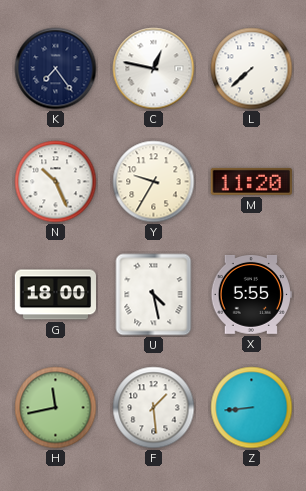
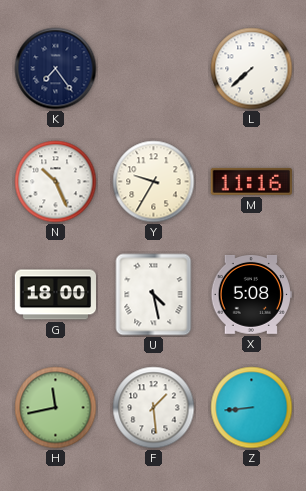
C: 12:47 -> none
M: 11:20 -> 11:16
X: 5:55 -> 5:08
